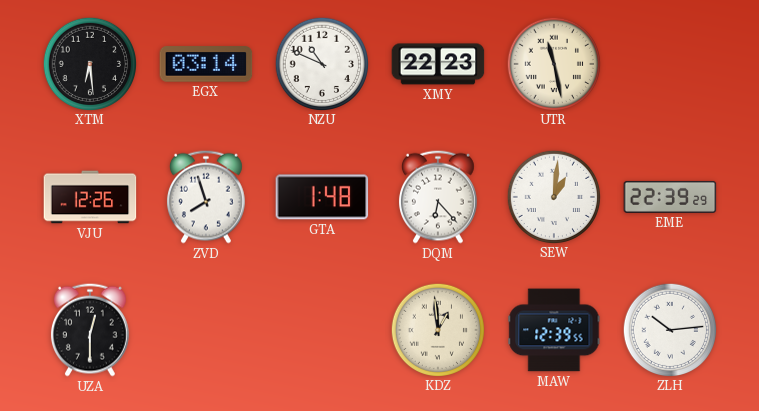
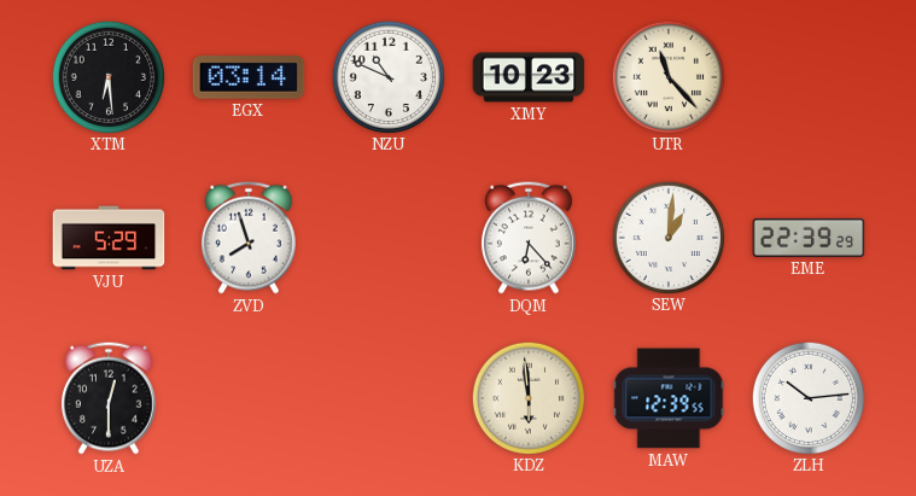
XMY: 22:23 -> 10:23
UTR: 11:28 -> 11:23
VJU: 12:26 -> 5:29
GTA: 1:48 -> none
KDZ: 12:59 -> 5:59
